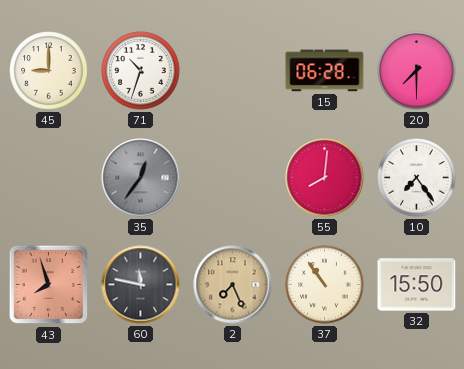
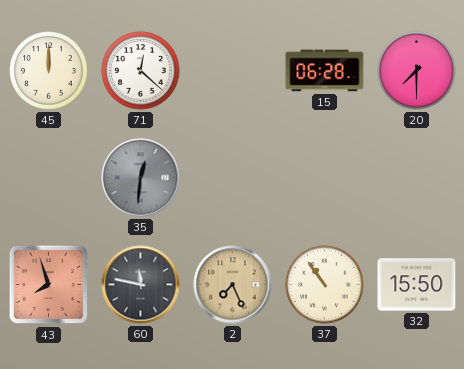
45: 9:00 -> 12:00
71: 10:33 -> 12:22
35: 12:36 -> 12:31
55: 8:01 -> none
10: 7:24 -> none
